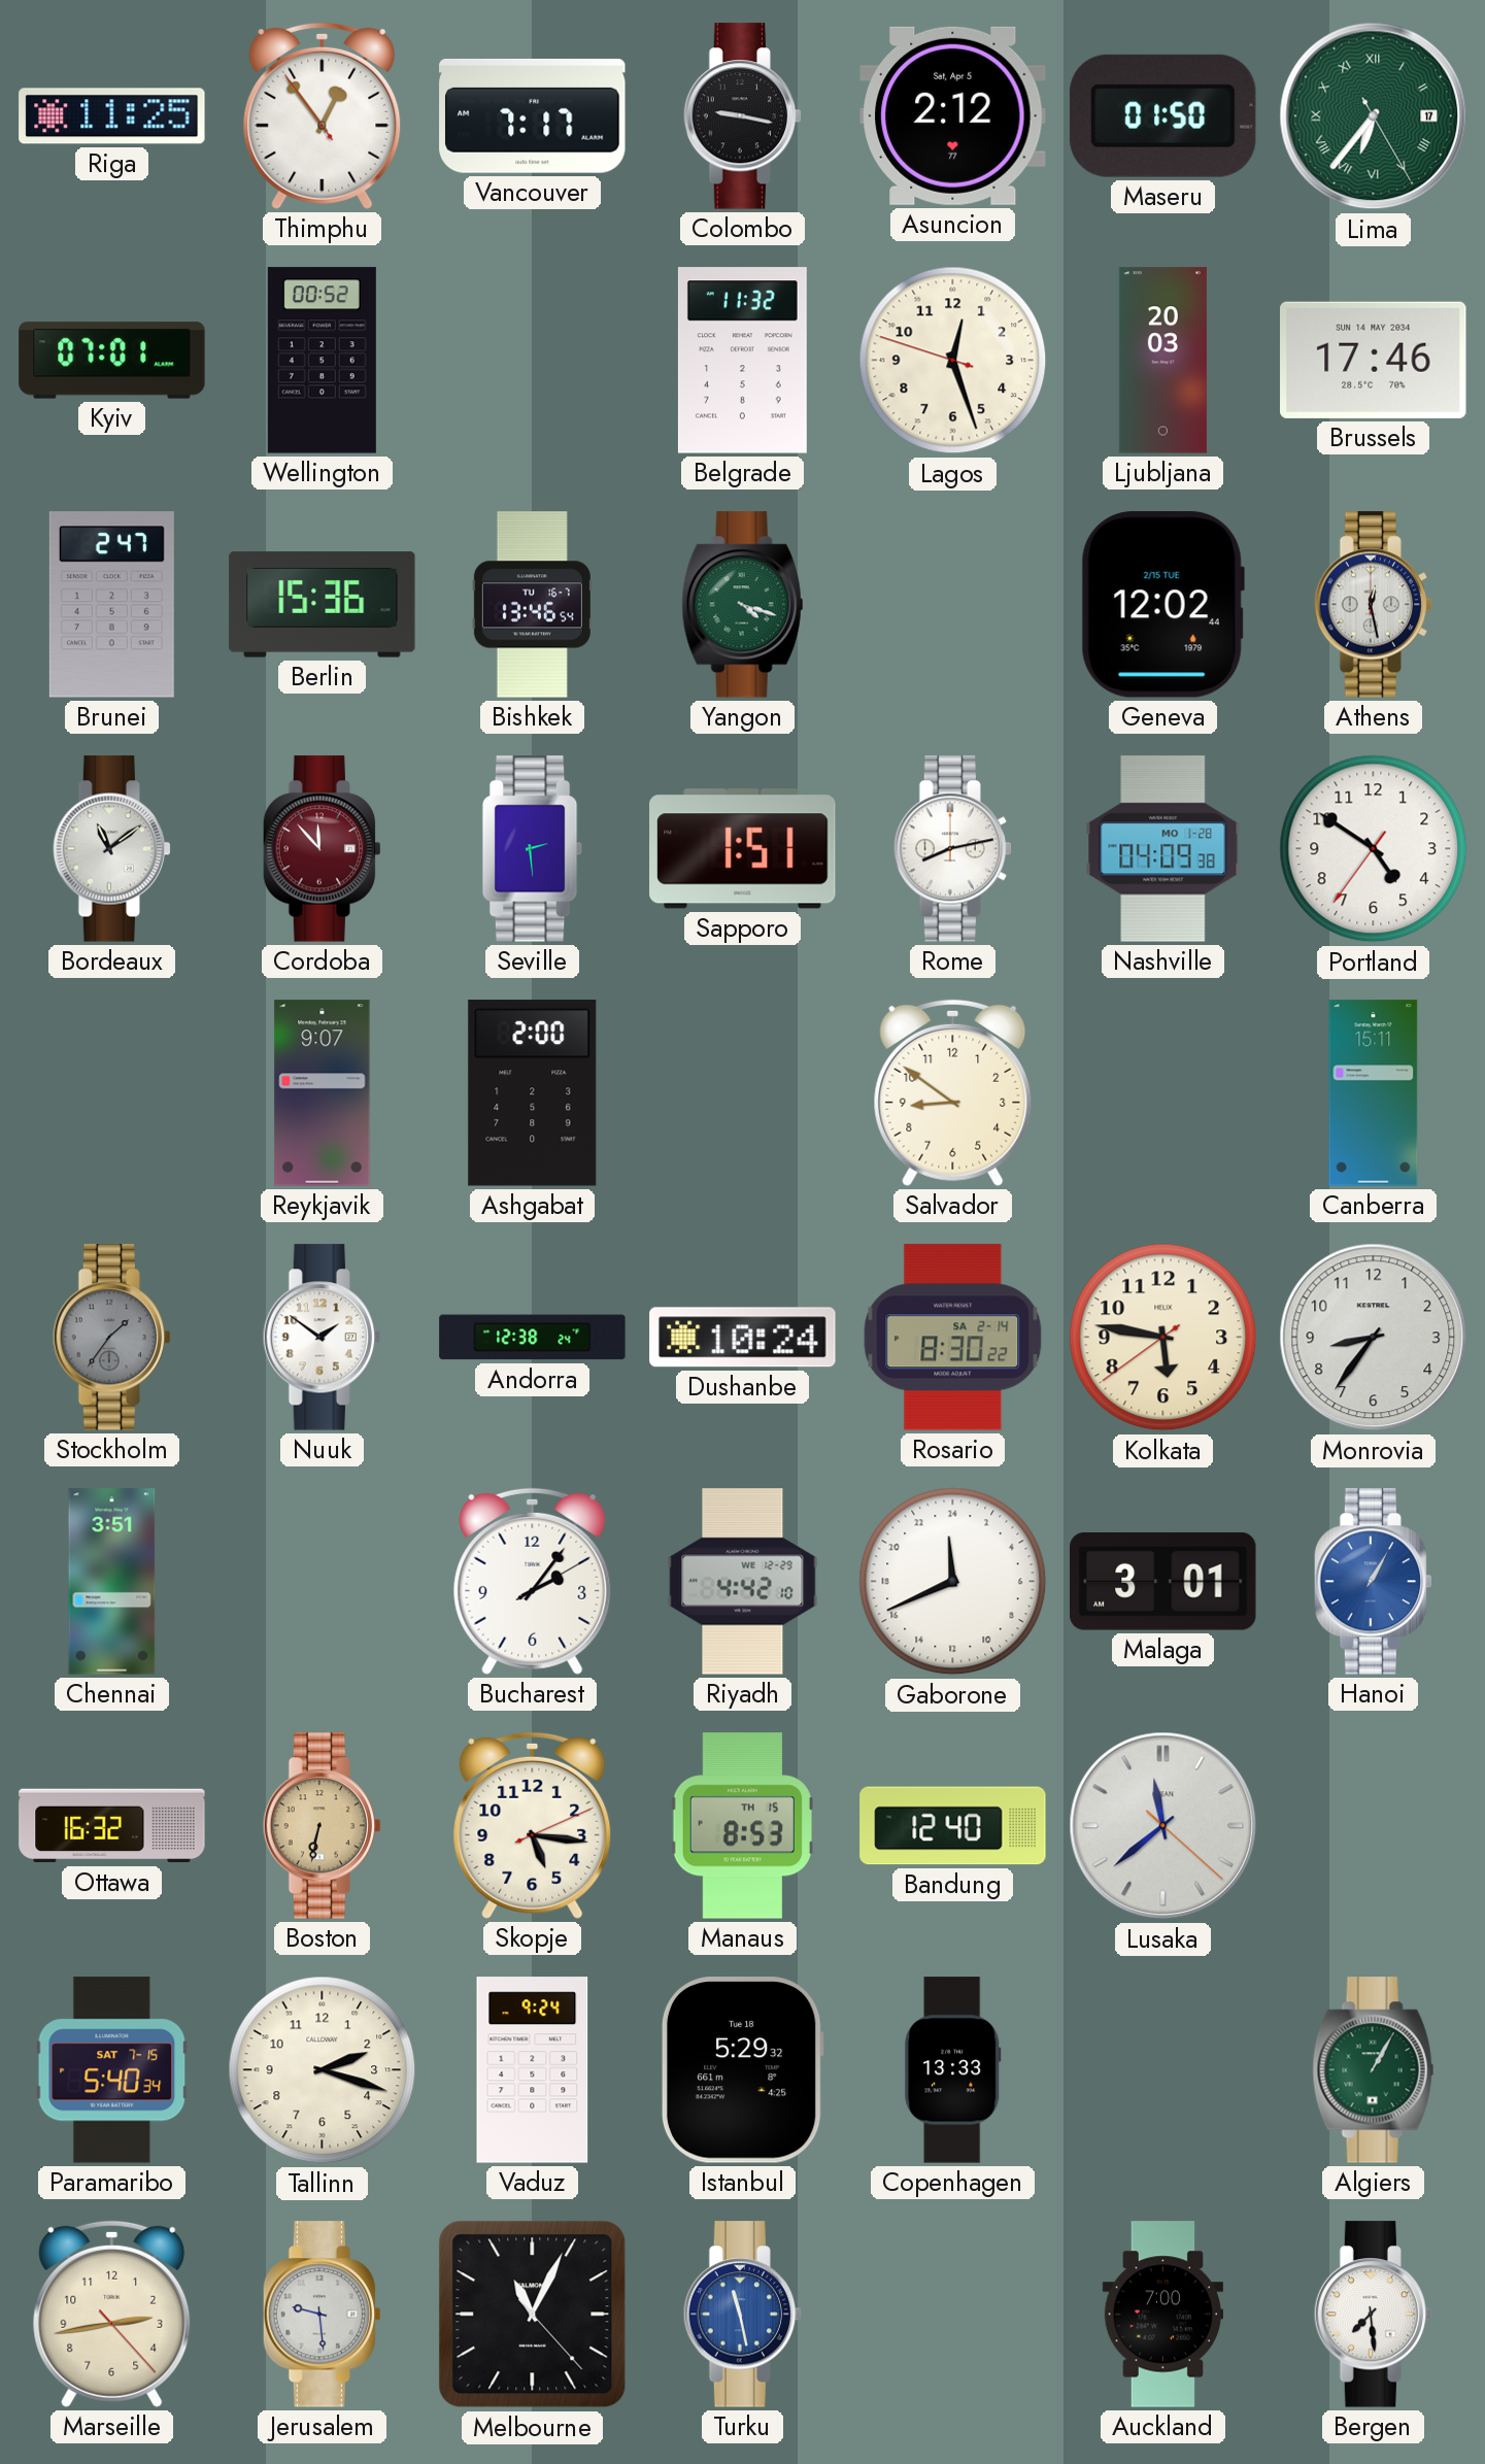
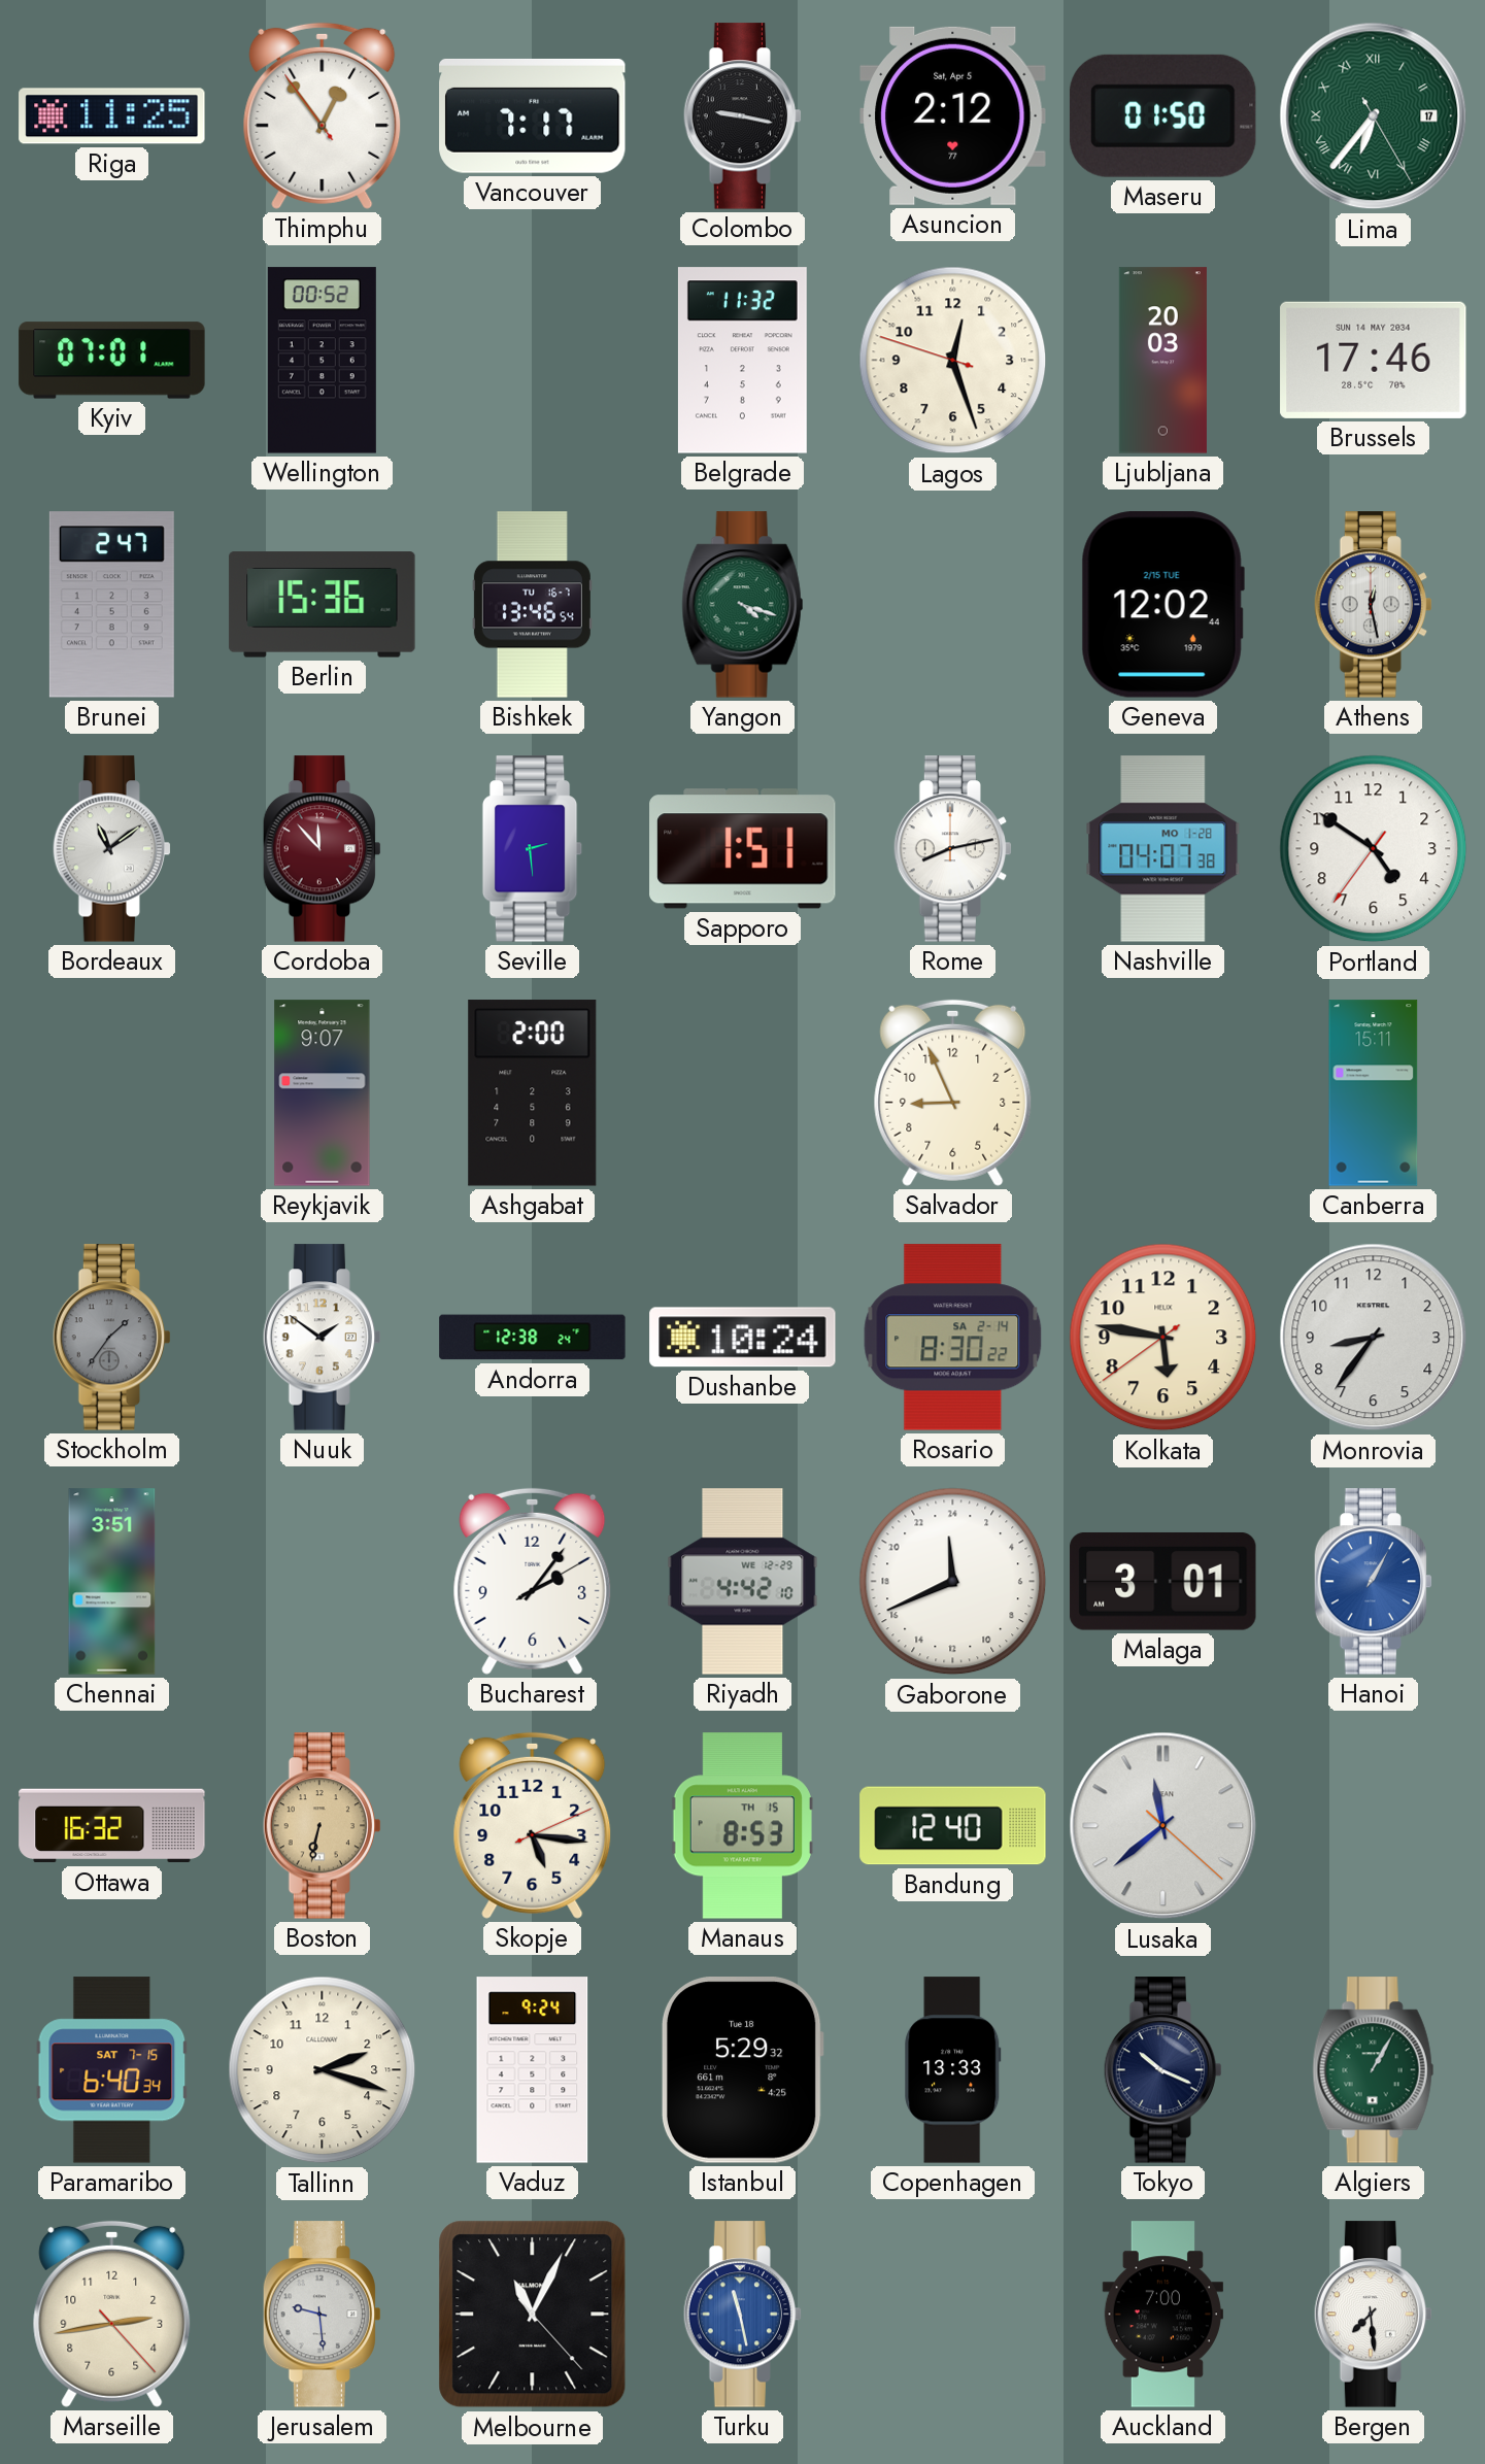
Nashville: 04:09 -> 04:07
Salvador: 8:51 -> 8:56
Paramaribo: 5:40 -> 6:40
Tokyo: none -> 10:19
